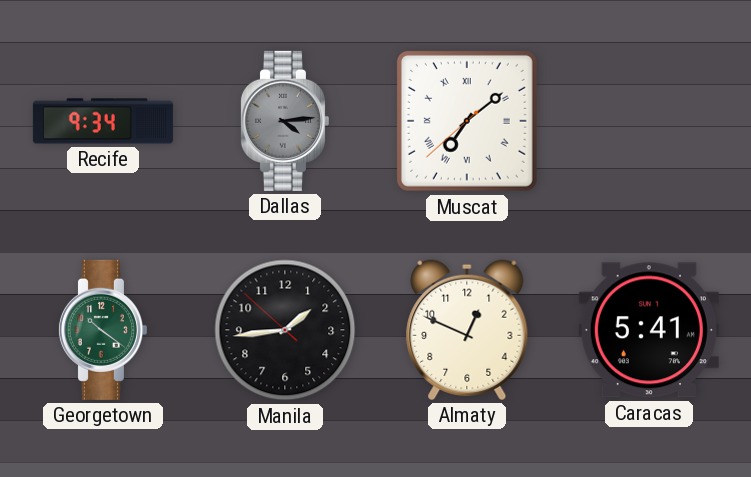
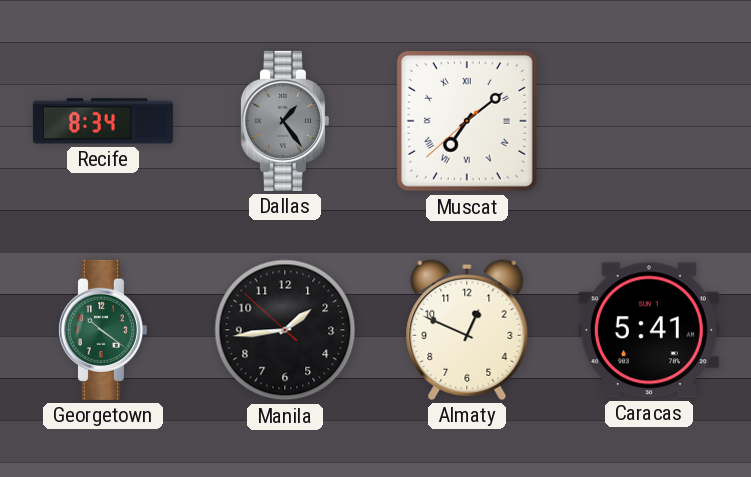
Recife: 9:34 -> 8:34
Dallas: 4:14 -> 1:24
